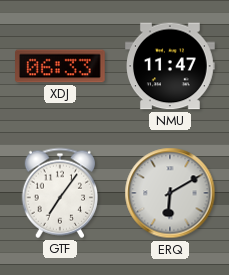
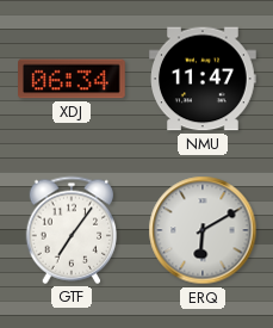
XDJ: 06:33 -> 06:34
